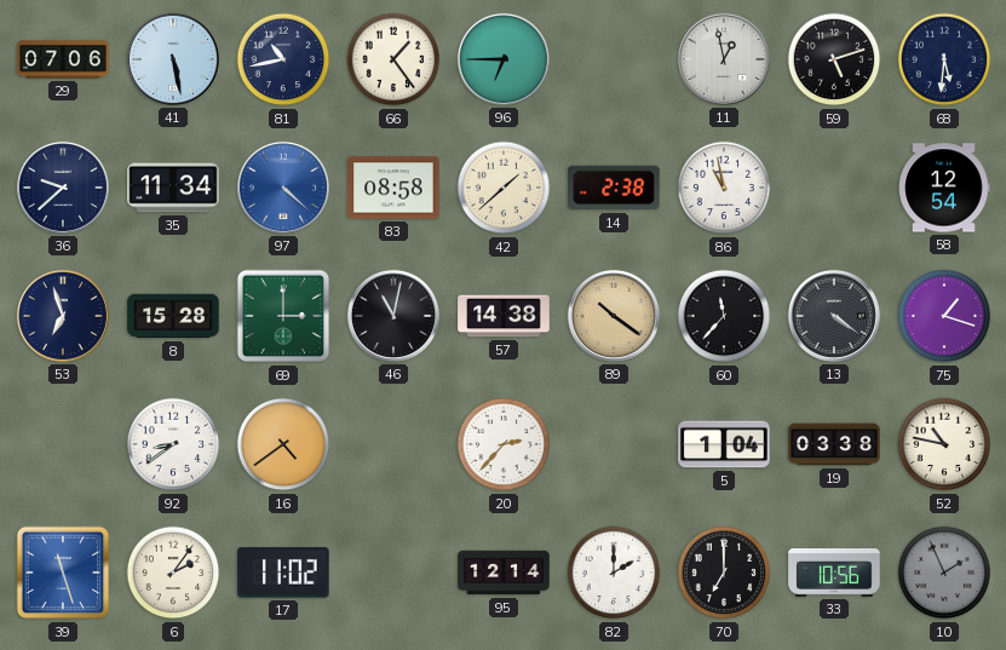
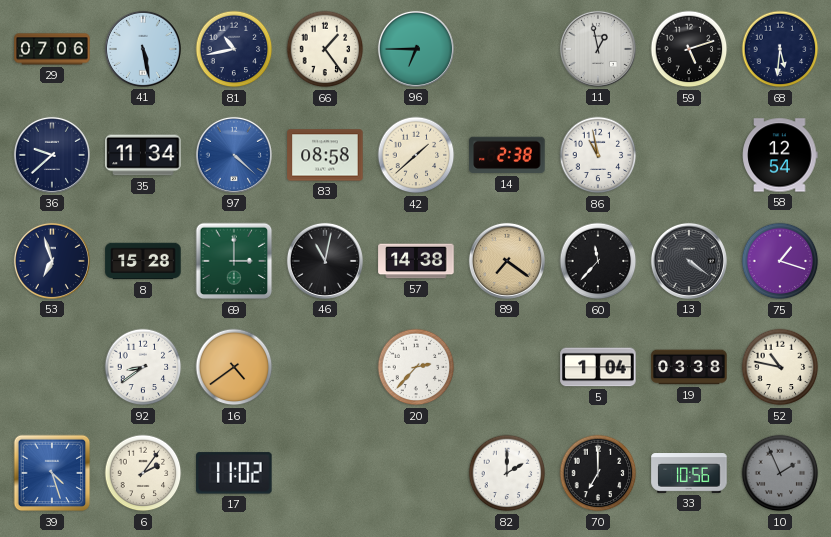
89: 10:21 -> 7:21
39: 11:27 -> 4:27
95: 12:14 -> none
